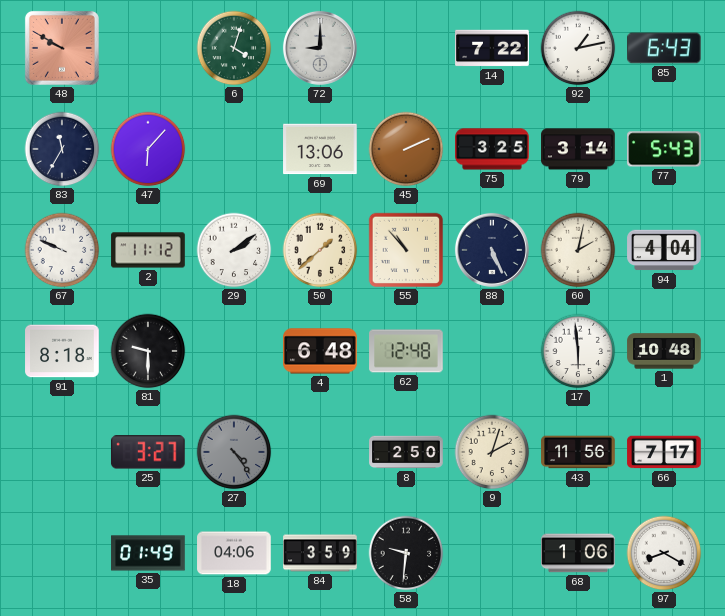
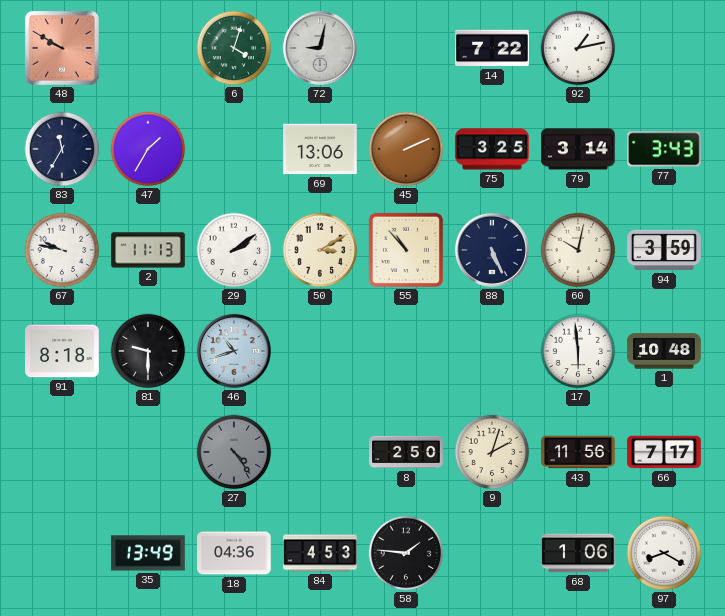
72: 9:00 -> 9:02
85: 6:43 -> none
47: 6:07 -> 1:35
77: 5:43 -> 3:43
67: 9:49 -> 9:47
2: 11:12 -> 11:13
50: 1:38 -> 3:10
60: 2:02 -> 10:02
94: 4:04 -> 3:59
46: none -> 10:42
4: 6:48 -> none
62: 12:48 -> none
25: 3:27 -> none
35: 01:49 -> 13:49
18: 04:06 -> 04:36
84: 3:59 -> 4:53
58: 9:31 -> 1:46
